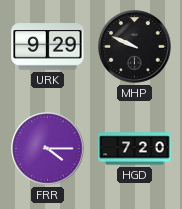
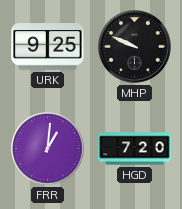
URK: 9:29 -> 9:25
FRR: 4:15 -> 1:01
